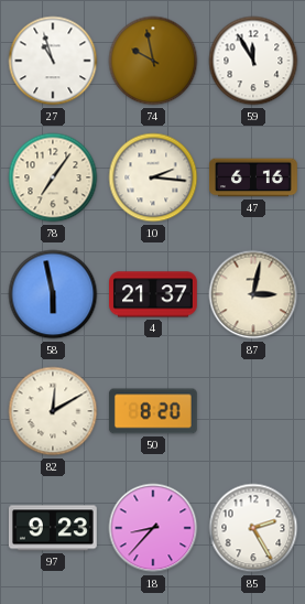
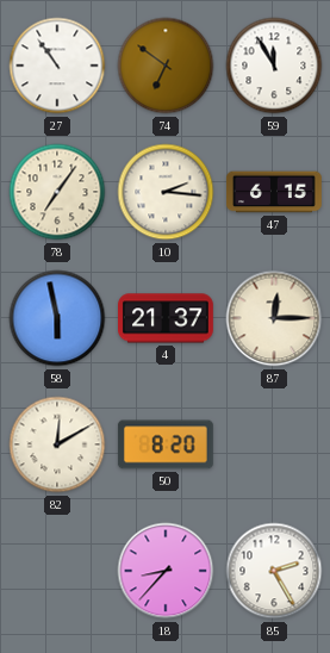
27: 10:57 -> 10:54
74: 9:58 -> 6:51
47: 6:16 -> 6:15
87: 3:02 -> 12:15
97: 9:23 -> none
